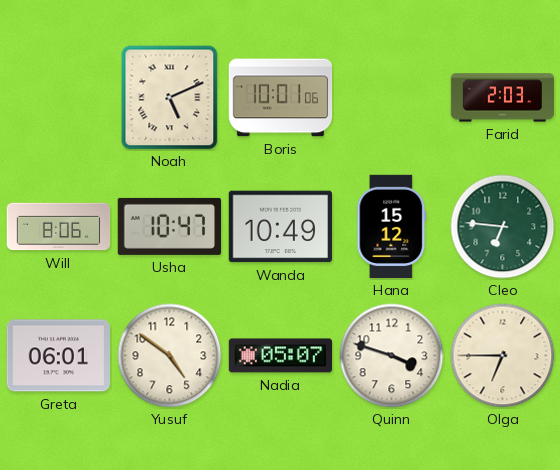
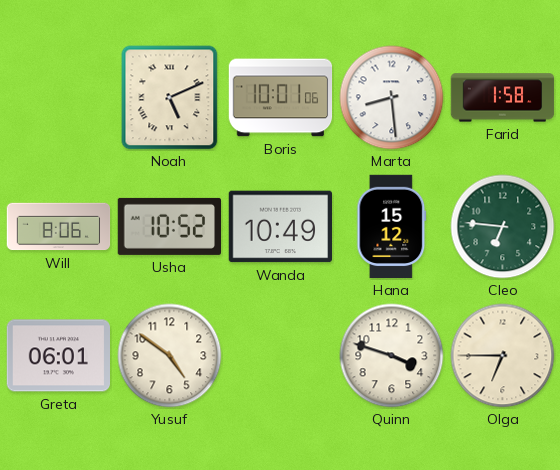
Marta: none -> 8:29
Farid: 2:03 -> 1:58
Usha: 10:47 -> 10:52
Nadia: 05:07 -> none
